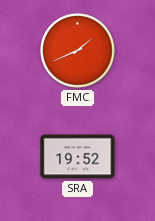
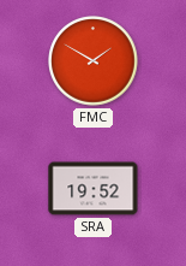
FMC: 1:41 -> 1:50
